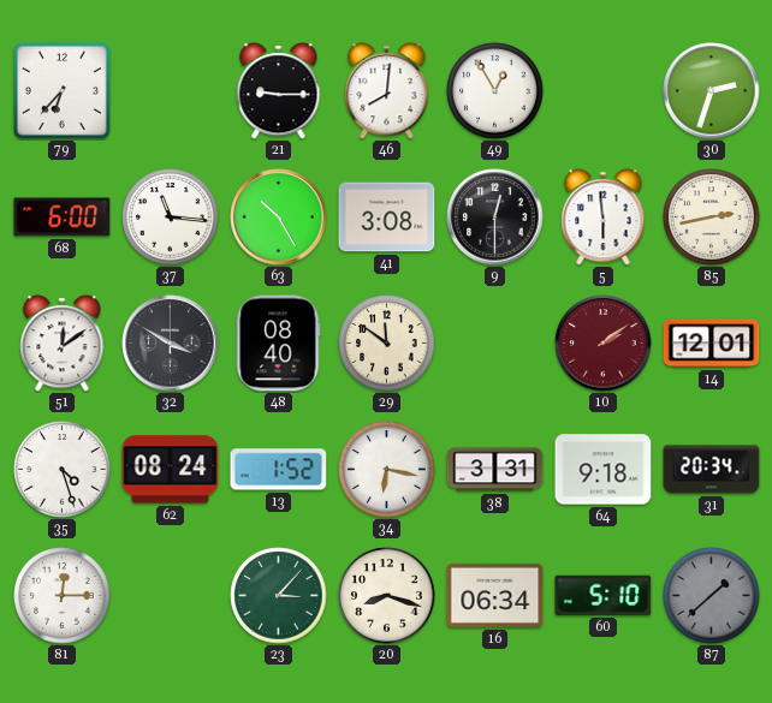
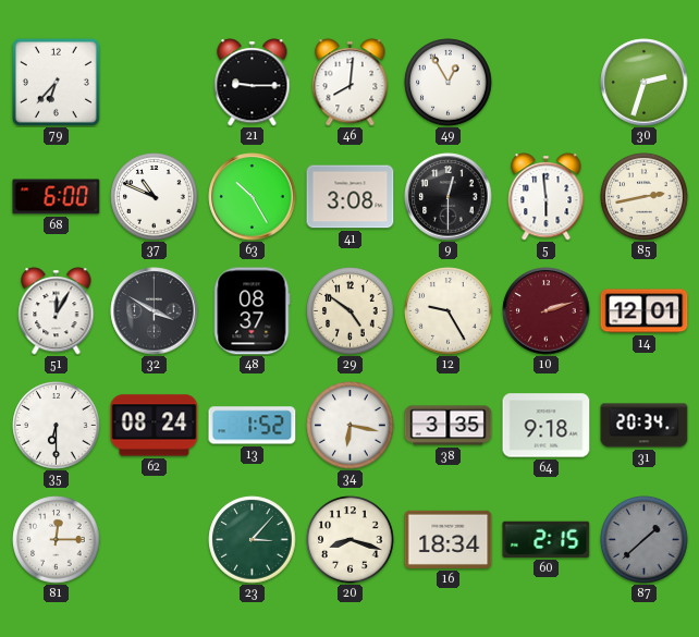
37: 11:16 -> 10:49
51: 12:09 -> 12:05
48: 08:40 -> 08:37
29: 11:51 -> 4:51
12: none -> 9:25
10: 2:09 -> 2:12
35: 4:27 -> 6:30
38: 3:31 -> 3:35
16: 06:34 -> 18:34
60: 5:10 -> 2:15
